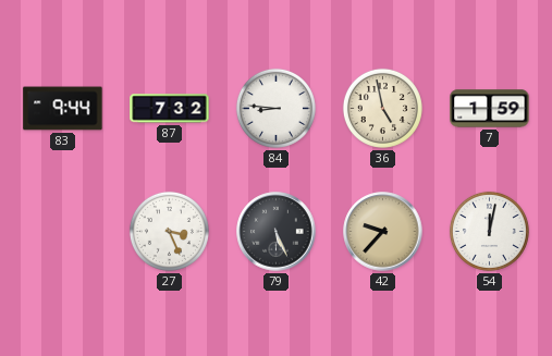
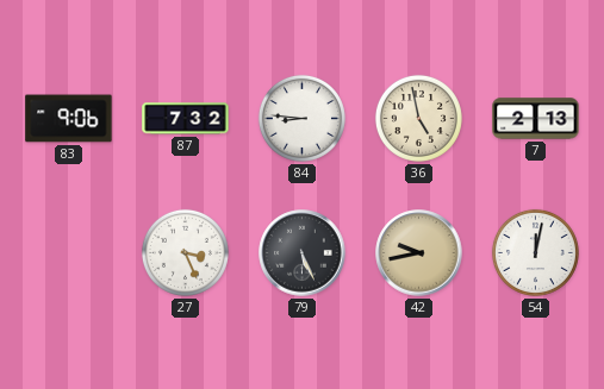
83: 9:44 -> 9:06
7: 1:59 -> 2:13
42: 9:37 -> 9:43
